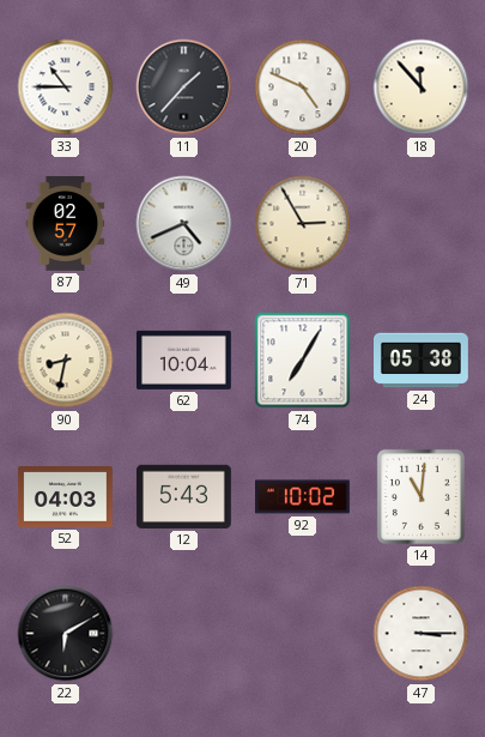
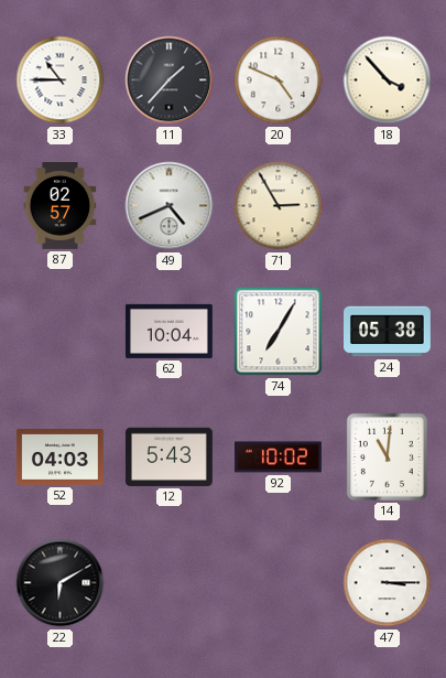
18: 11:53 -> 3:53
90: 8:32 -> none
